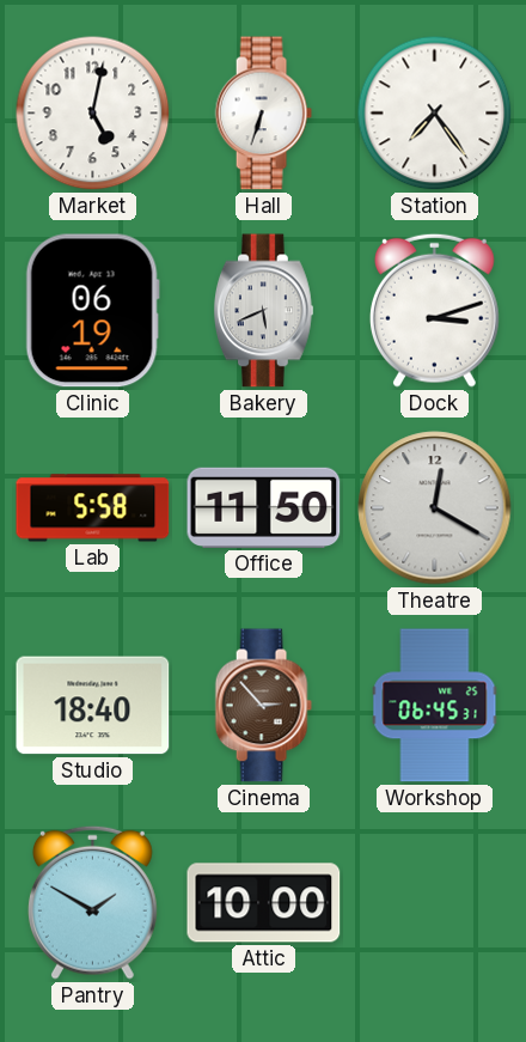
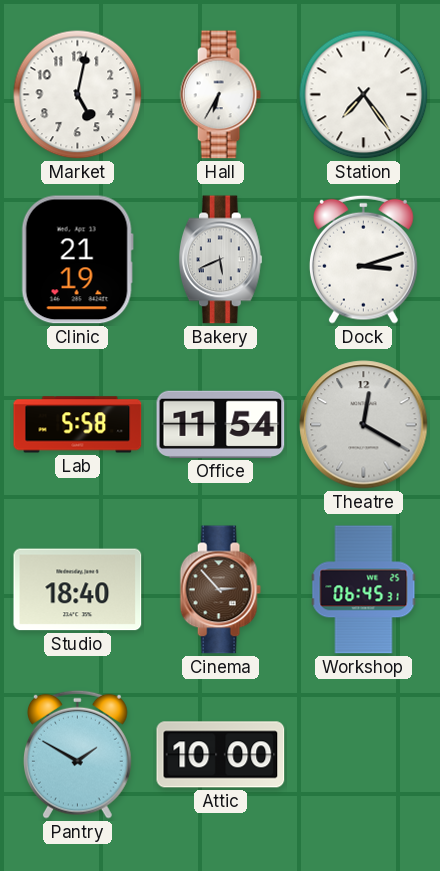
Hall: 6:33 -> 6:35
Clinic: 06:19 -> 21:19
Office: 11:50 -> 11:54
